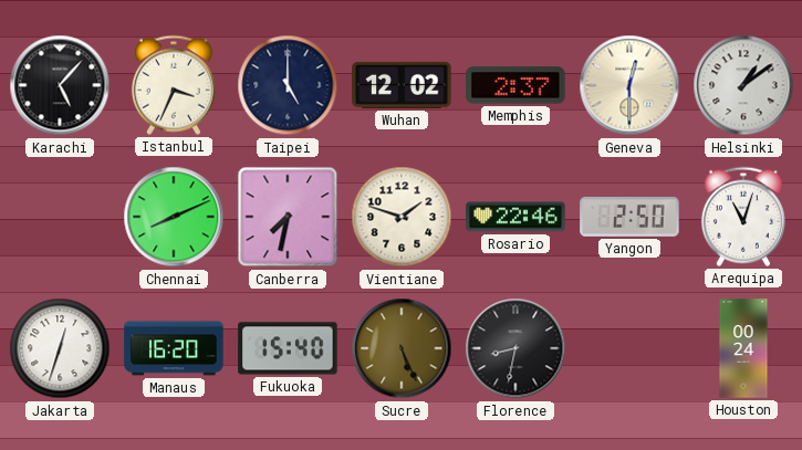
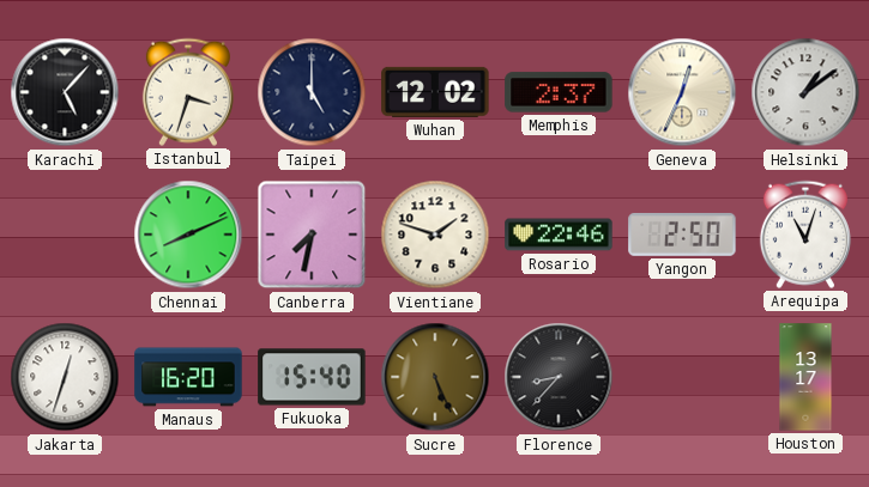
Istanbul: 3:34 -> 3:33
Geneva: 12:30 -> 12:34
Florence: 8:32 -> 8:37
Houston: 00:24 -> 13:17
